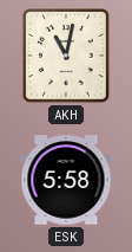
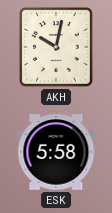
AKH: 11:02 -> 10:02
